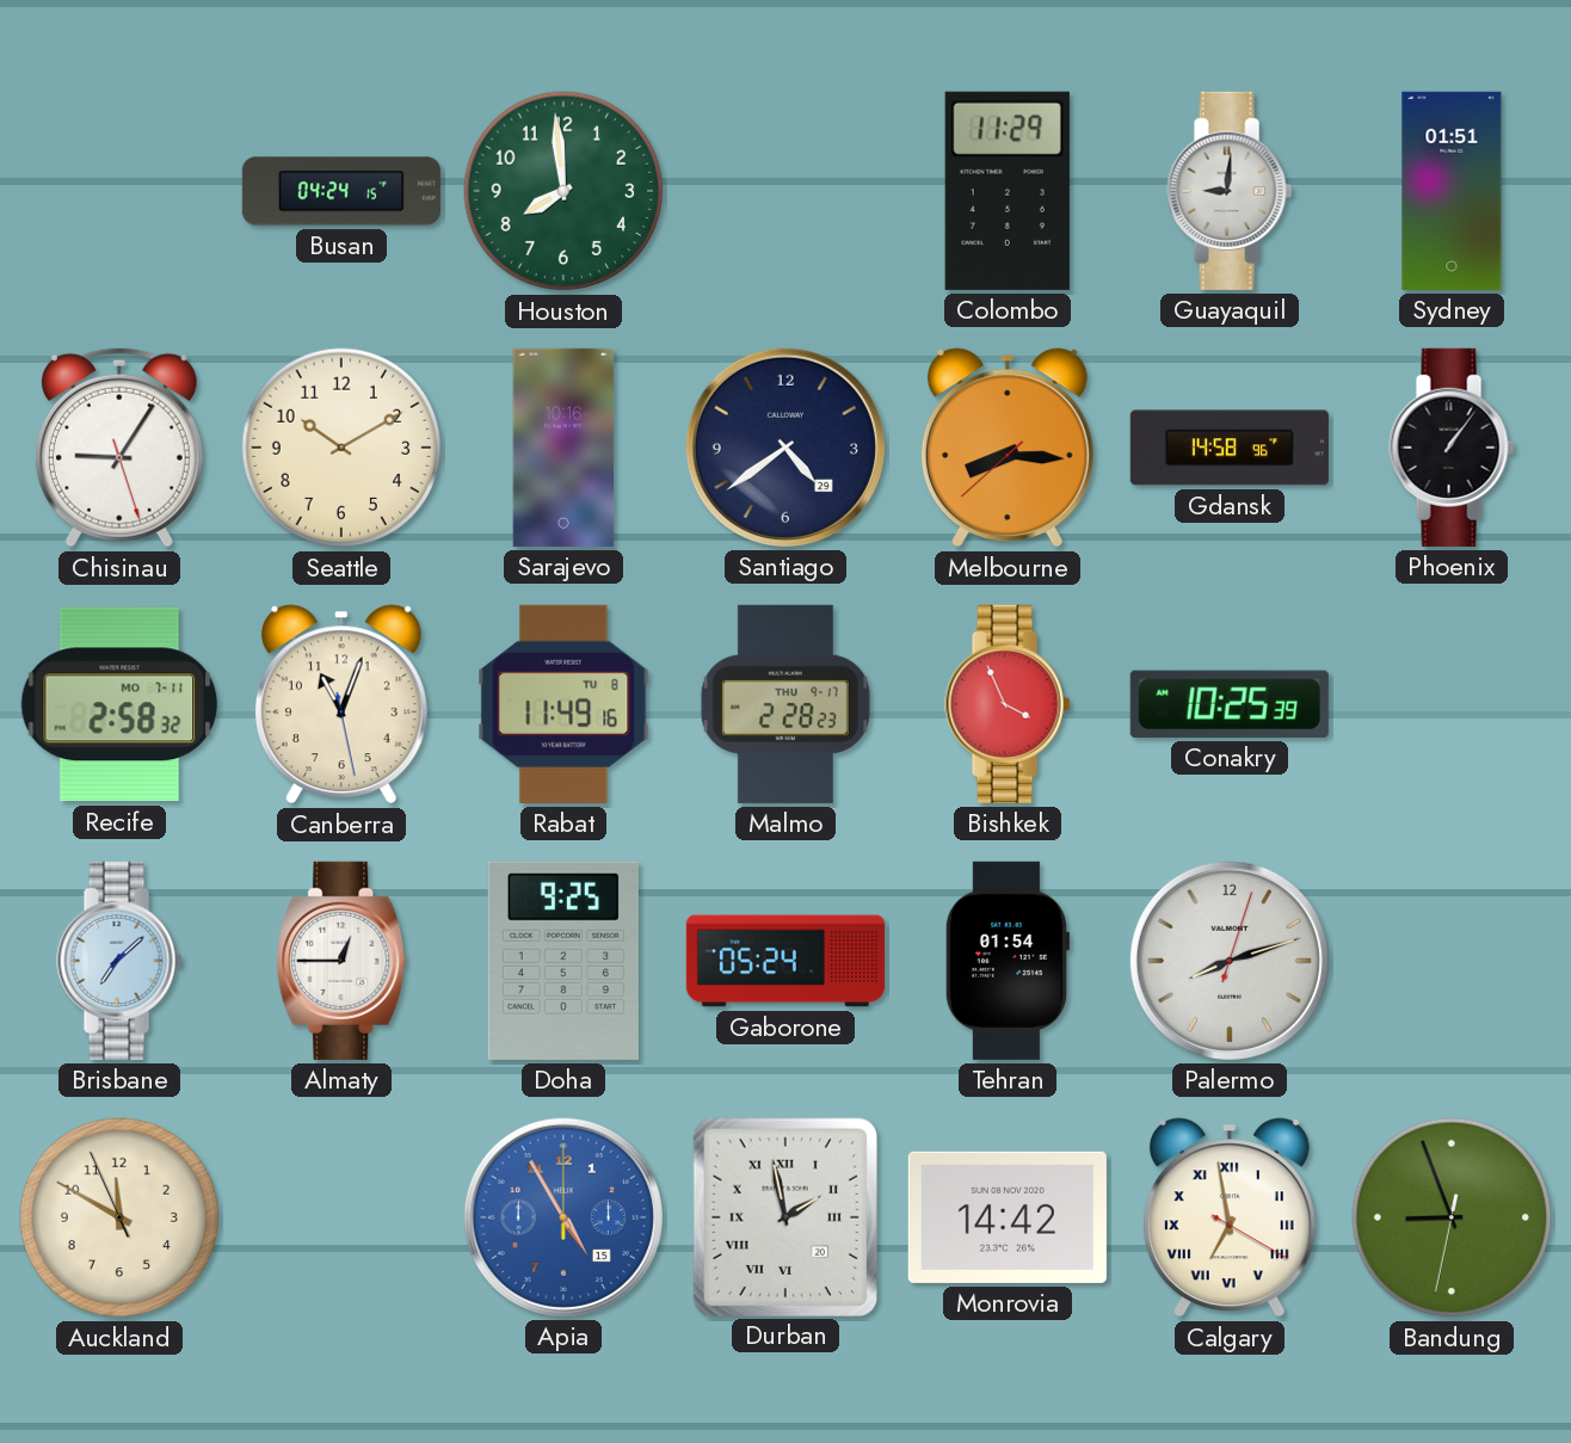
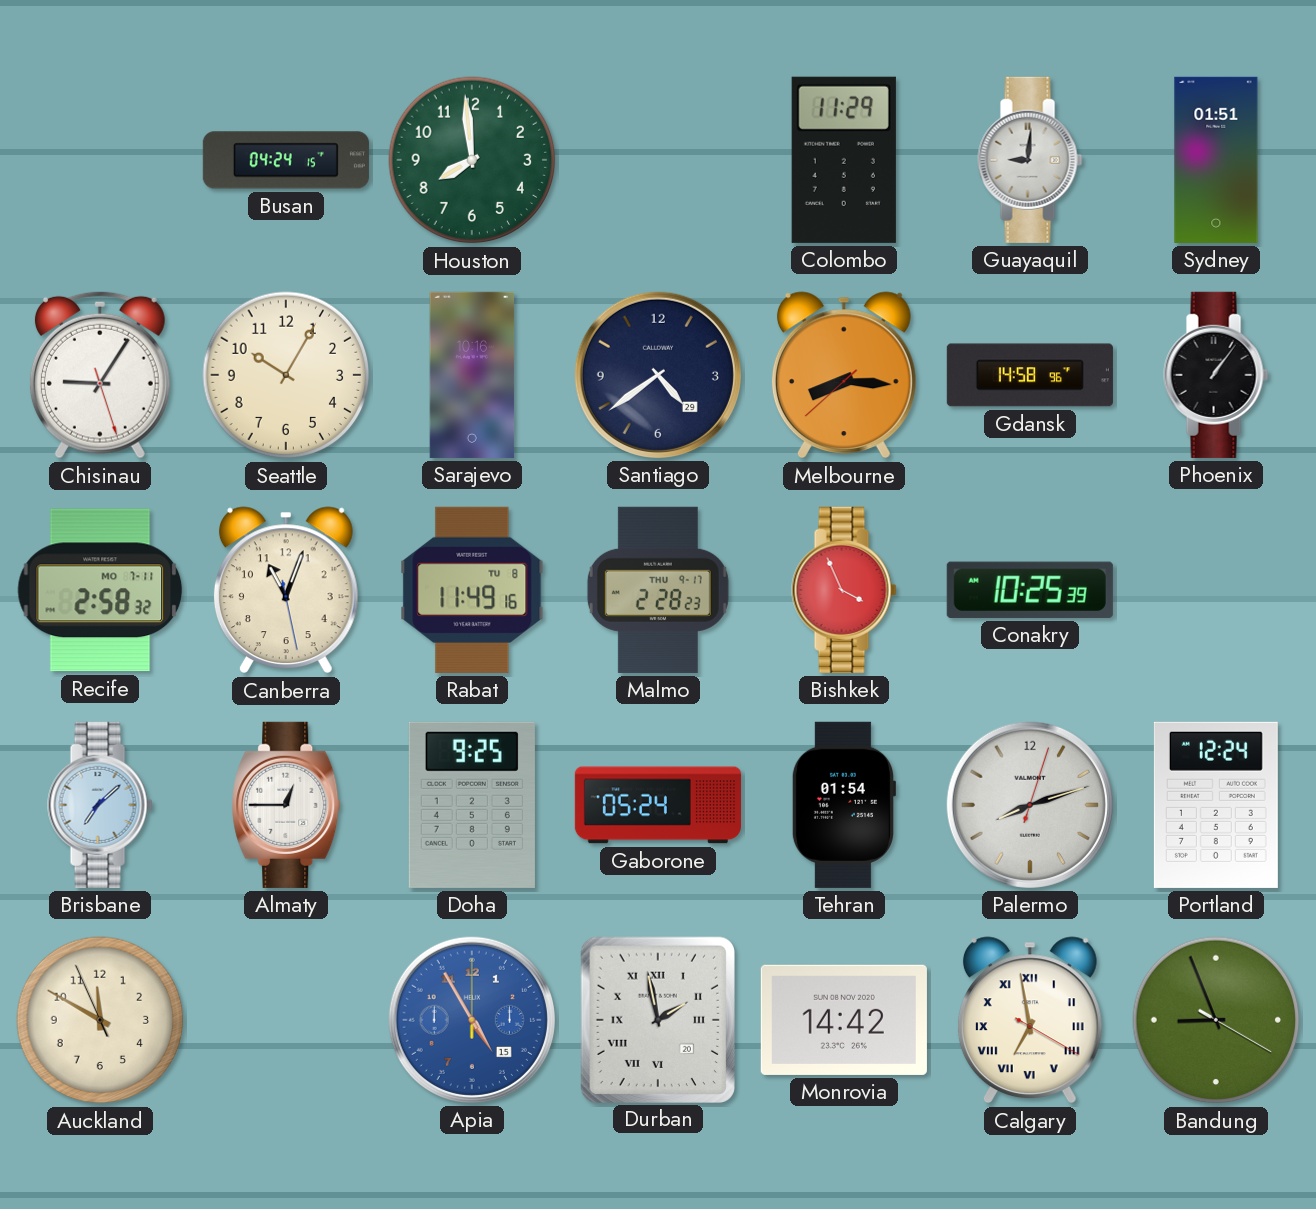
Seattle: 10:10 -> 10:05
Portland: none -> 12:24
Bandung: 8:56:32 -> 8:56:20
